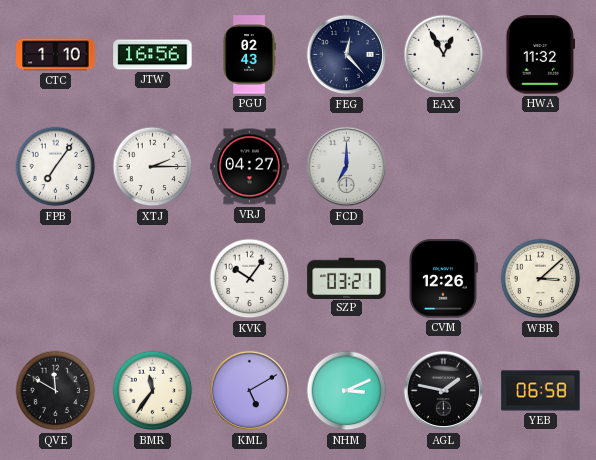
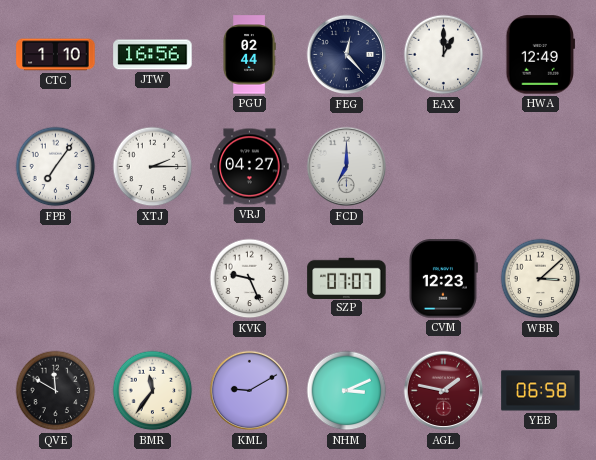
PGU: 02:43 -> 02:44
EAX: 12:55 -> 1:00
HWA: 11:32 -> 12:49
KVK: 10:06 -> 9:26
SZP: 03:21 -> 07:07
CVM: 12:26 -> 12:23
KML: 5:10 -> 9:10
AGL dial: black -> burgundy
